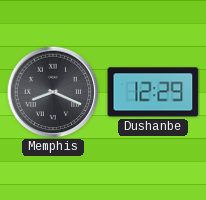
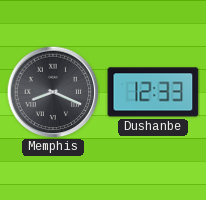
Dushanbe: 12:29 -> 12:33
